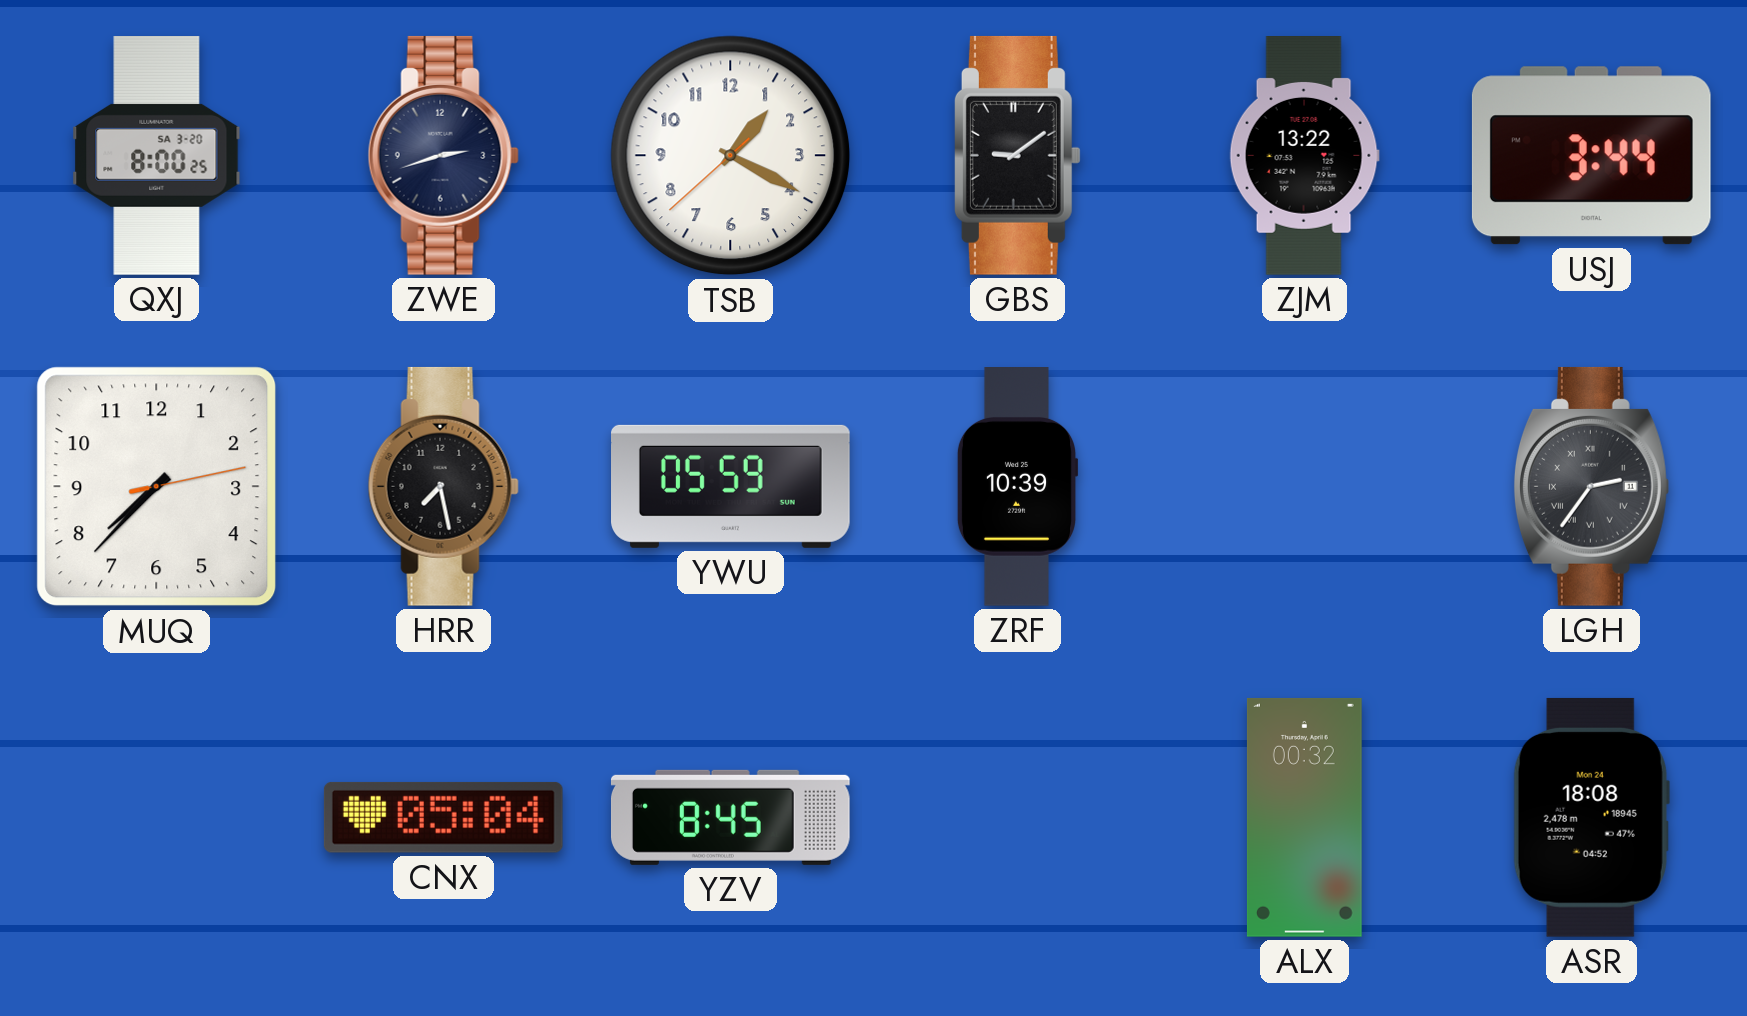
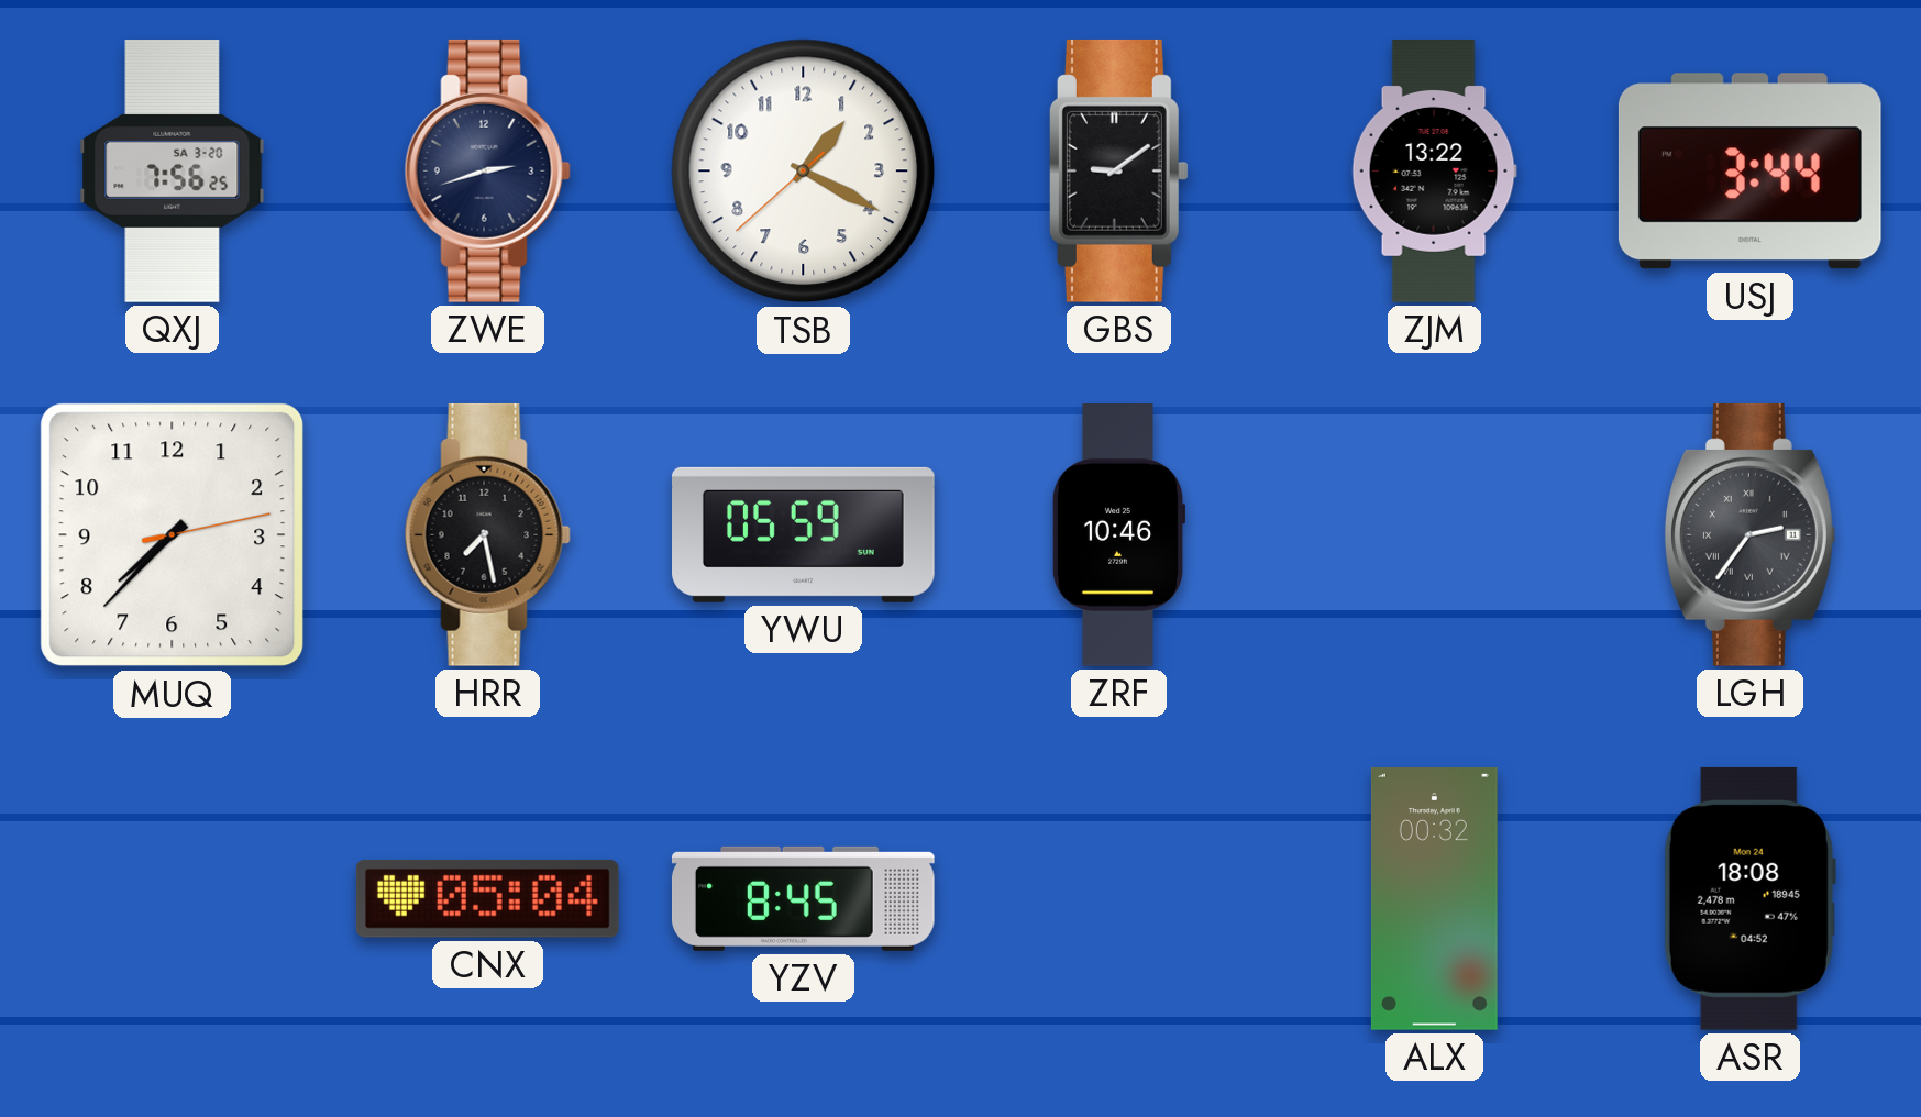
QXJ: 8:00 -> 7:56
ZRF: 10:39 -> 10:46
